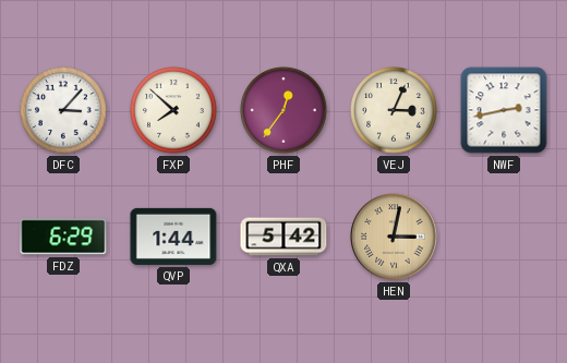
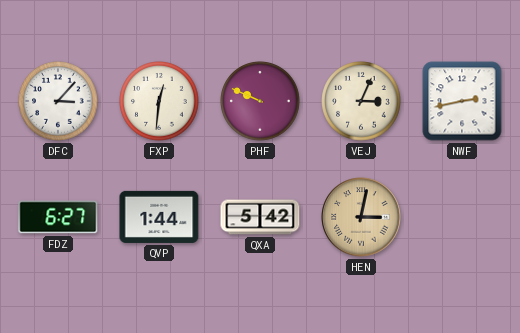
FXP: 7:52 -> 12:31
PHF: 12:36 -> 9:49
FDZ: 6:29 -> 6:27
